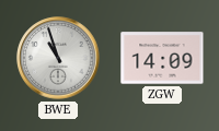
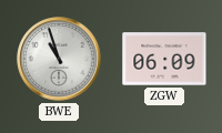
ZGW: 14:09 -> 06:09
